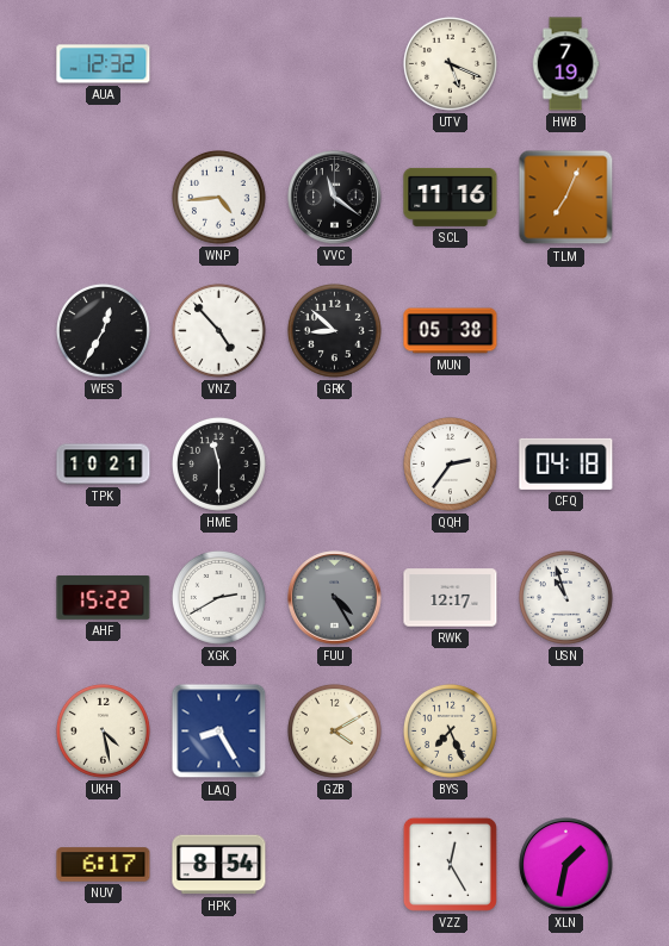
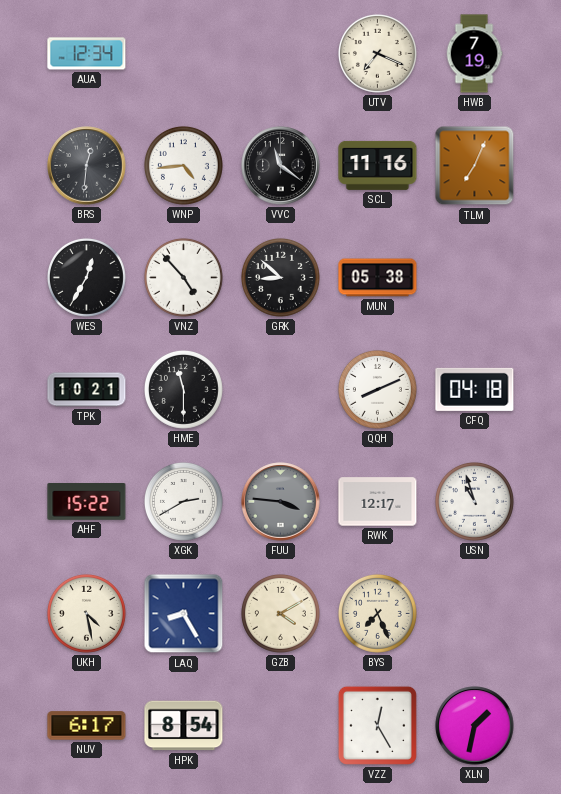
AUA: 12:32 -> 12:34
UTV: 5:19 -> 7:19
BRS: none -> 12:31
QQH: 2:36 -> 8:11
FUU: 4:25 -> 3:46
